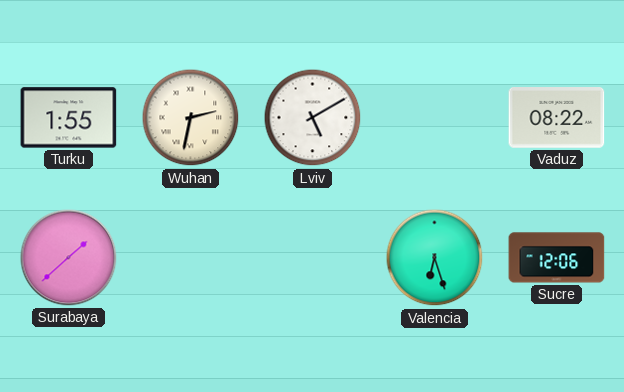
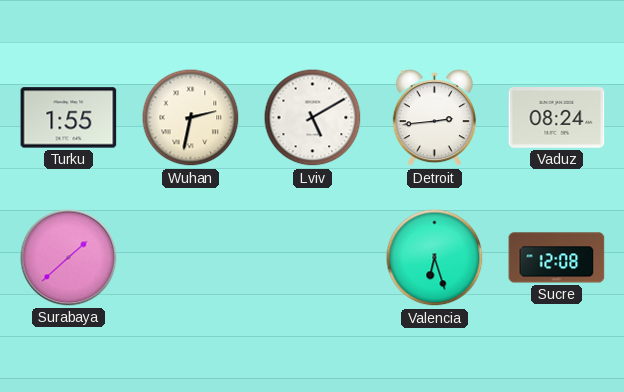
Detroit: none -> 2:44
Vaduz: 08:22 -> 08:24
Sucre: 12:06 -> 12:08
